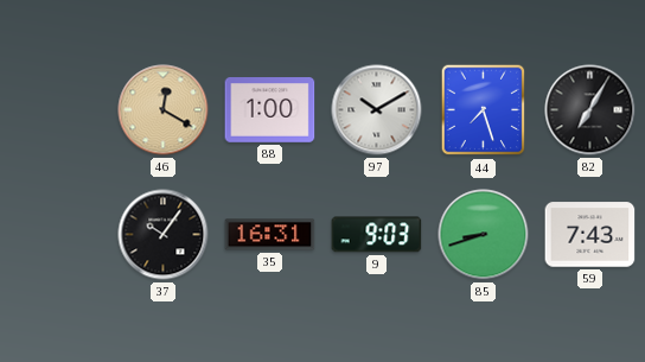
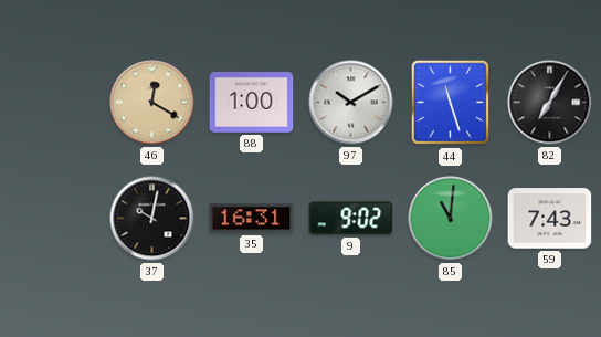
44: 7:27 -> 11:27
37: 10:06 -> 10:02
9: 9:03 -> 9:02
85: 8:42 -> 11:01
